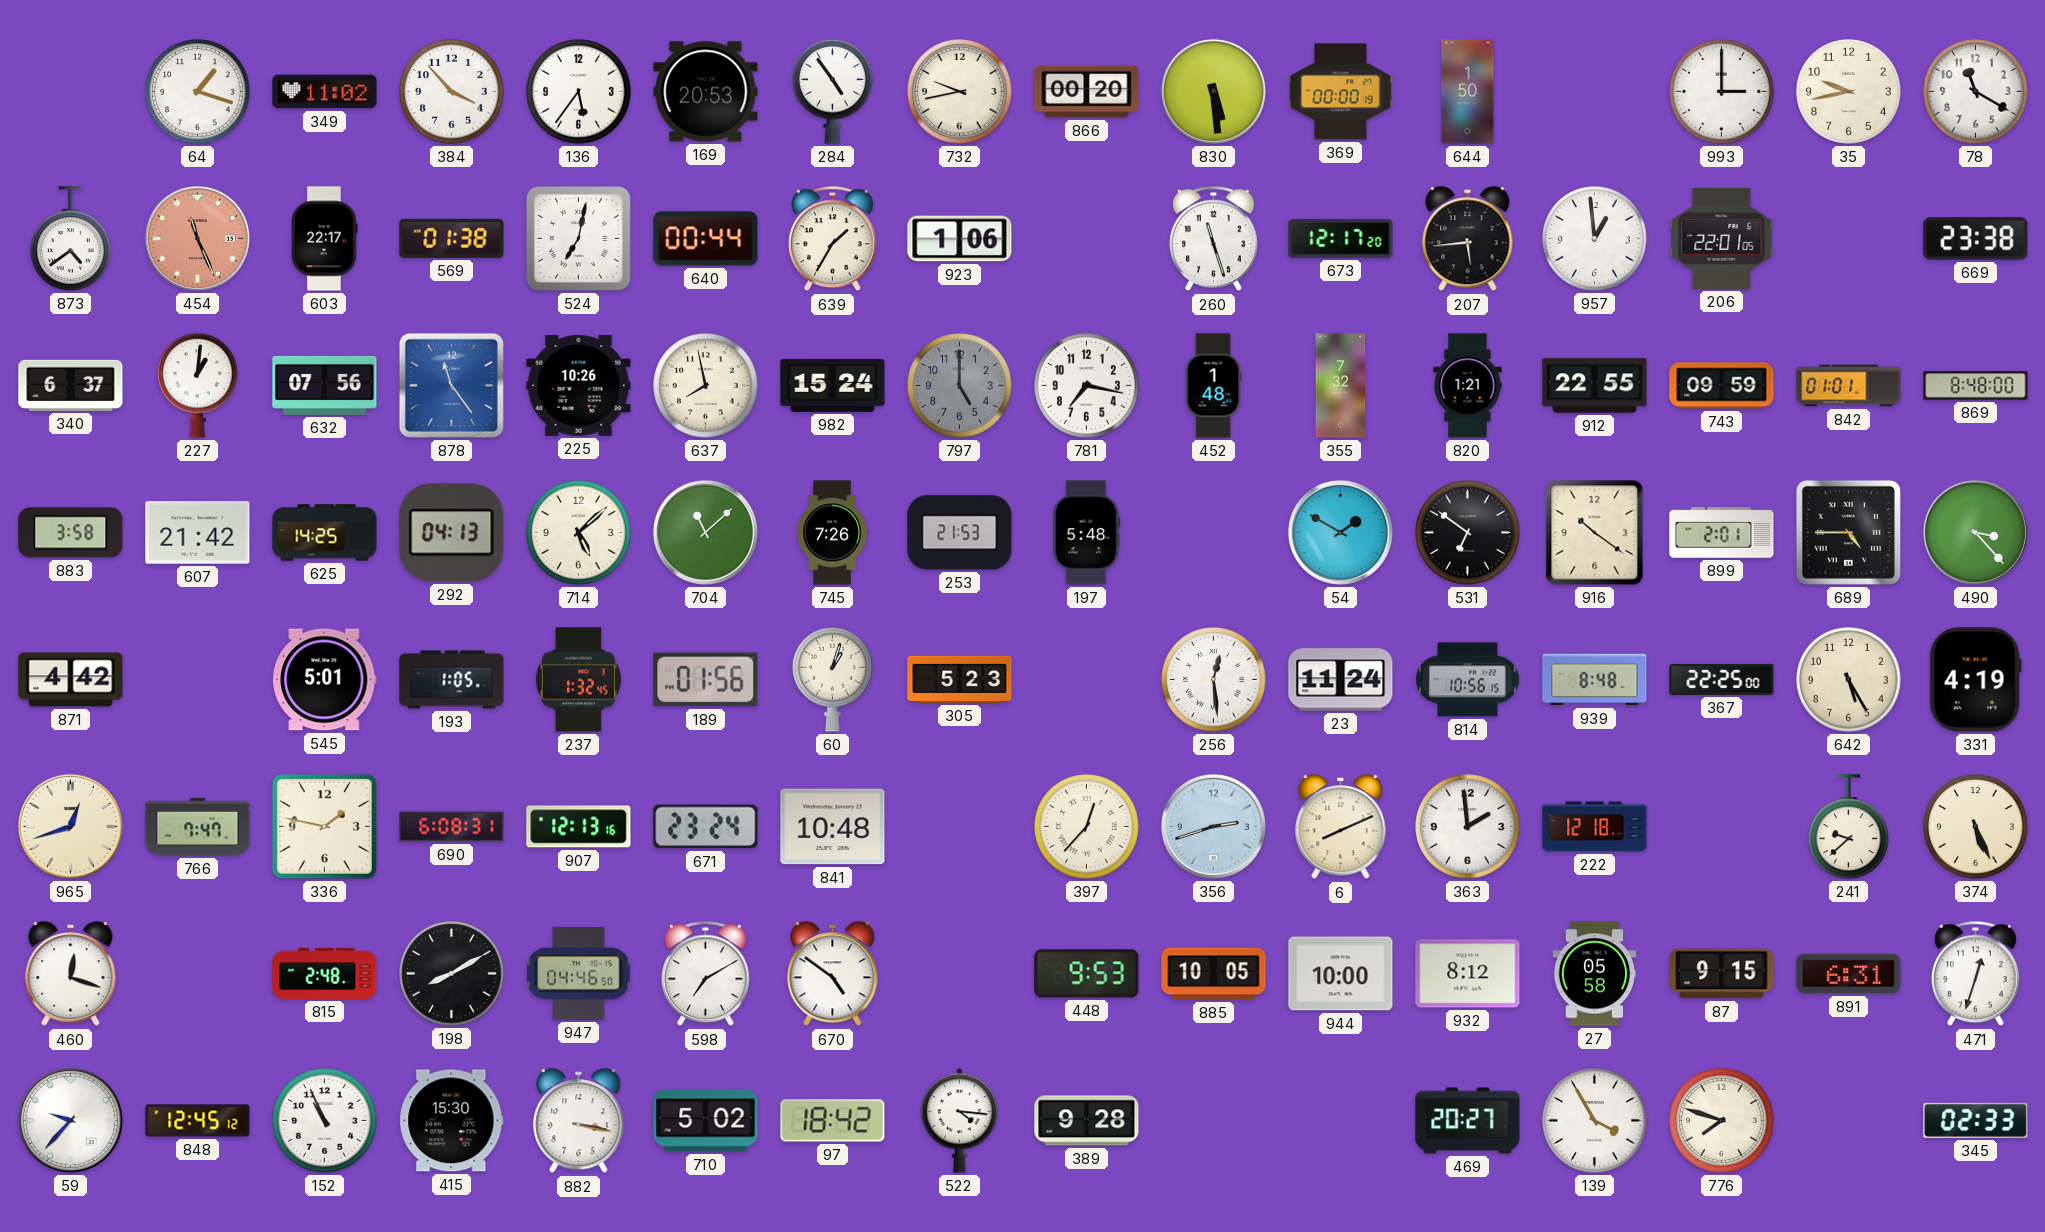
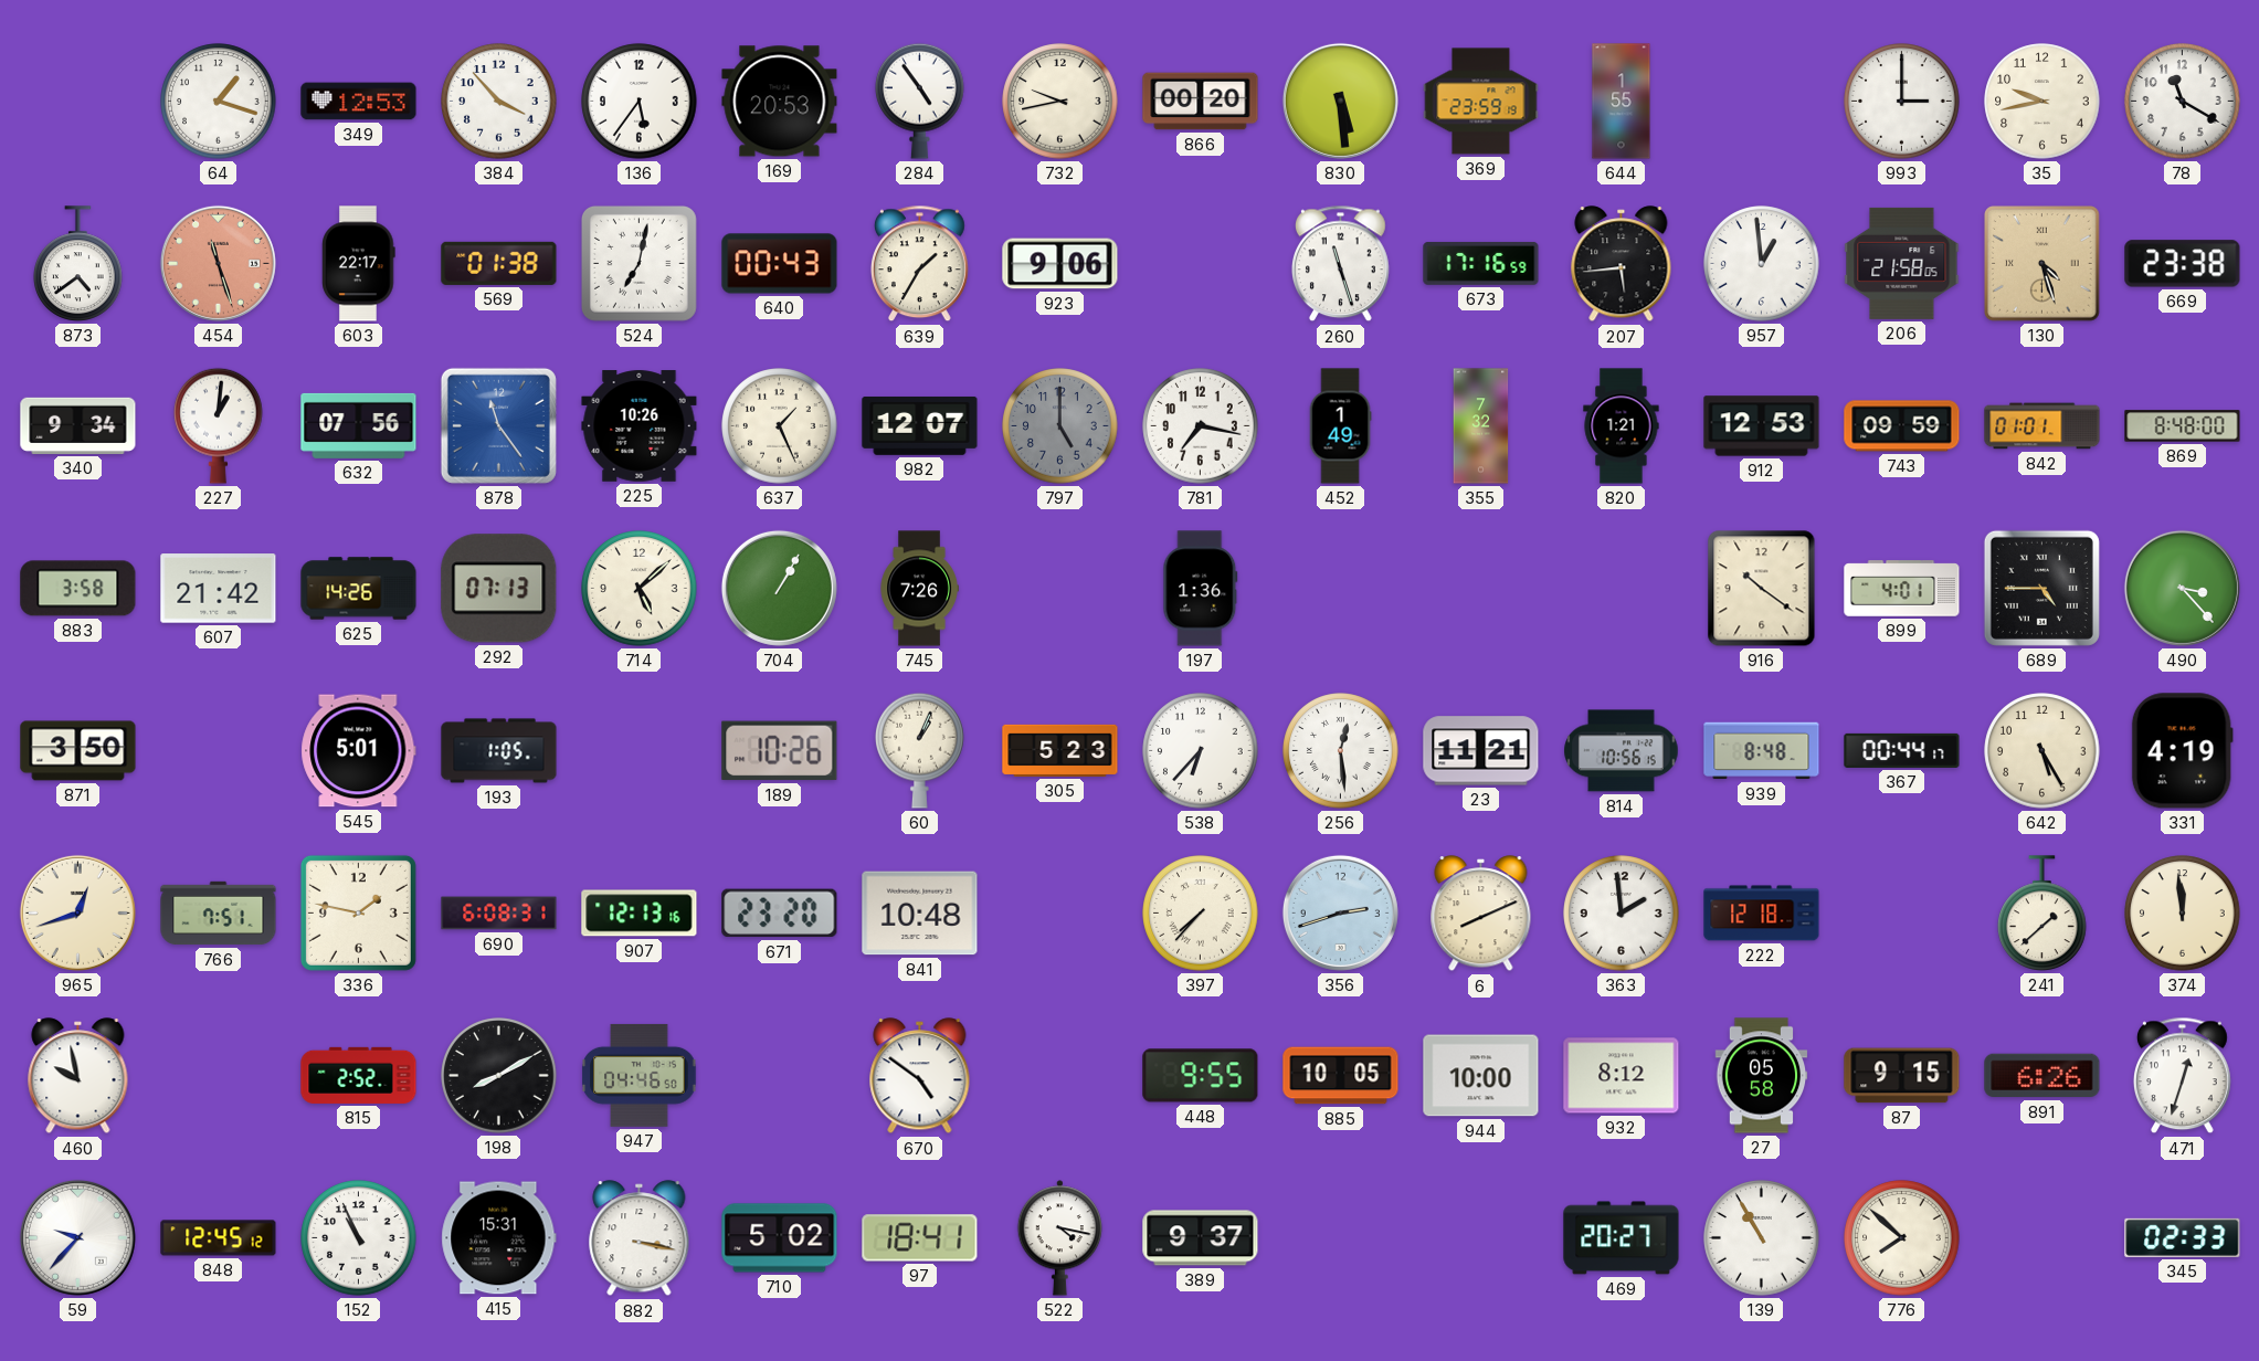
349: 11:02 -> 12:53
369: 00:00 -> 23:59
644: 1:50 -> 1:55
454: 11:26 -> 11:27
640: 00:44 -> 00:43
923: 1:06 -> 9:06
673: 12:17 -> 17:16
206: 22:01 -> 21:58
130: none -> 4:27
340: 6:37 -> 9:34
637: 7:58 -> 1:26
982: 15:24 -> 12:07
452: 1:48 -> 1:49
912: 22:55 -> 12:53
625: 14:25 -> 14:26
292: 04:13 -> 07:13
704: 11:08 -> 1:05
253: 21:53 -> none
197: 5:48 -> 1:36
54: 1:50 -> none
531: 6:51 -> none
899: 2:01 -> 4:01
871: 4:42 -> 3:50
237: 1:32 -> none
189: 01:56 -> 10:26
60: 1:03 -> 1:04
538: none -> 6:37
23: 11:24 -> 11:21
367: 22:25 -> 00:44
766: 7:47 -> 7:51
671: 23:24 -> 23:20
397: 12:37 -> 7:37
241: 9:38 -> 1:38
374: 5:26 -> 11:59
460: 12:18 -> 9:58
815: 2:48 -> 2:52
598: 7:10 -> none
448: 9:53 -> 9:55
891: 6:31 -> 6:26
415: 15:30 -> 15:31
97: 18:42 -> 18:41
522: 4:16 -> 4:17
389: 9:28 -> 9:37
139: 3:55 -> 10:55
776: 7:48 -> 7:52
